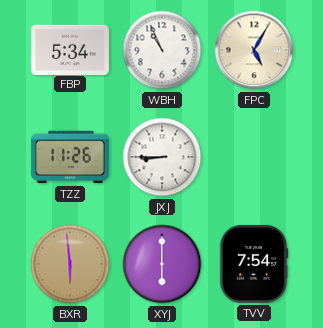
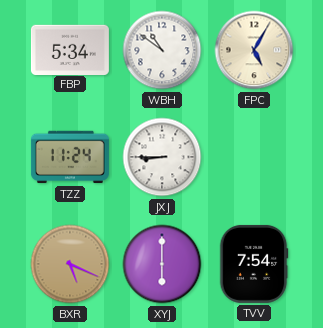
WBH: 10:56 -> 10:51
TZZ: 11:26 -> 11:24
BXR: 5:59 -> 5:19
